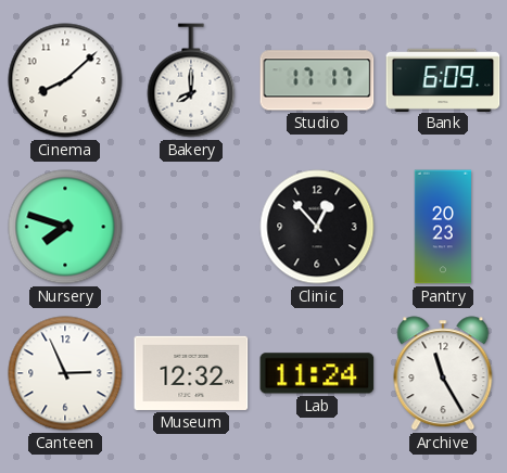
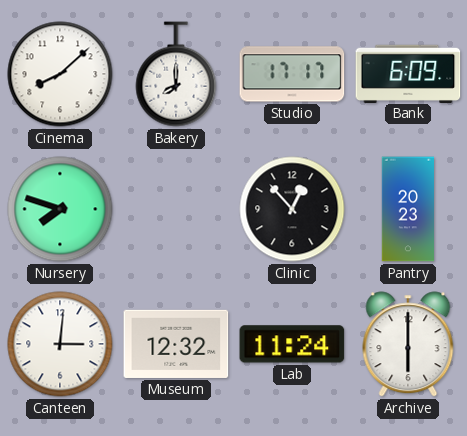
Canteen: 2:56 -> 3:01
Archive: 11:25 -> 6:00
